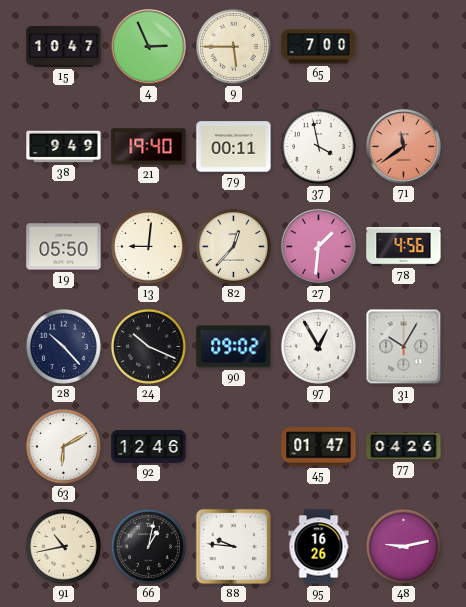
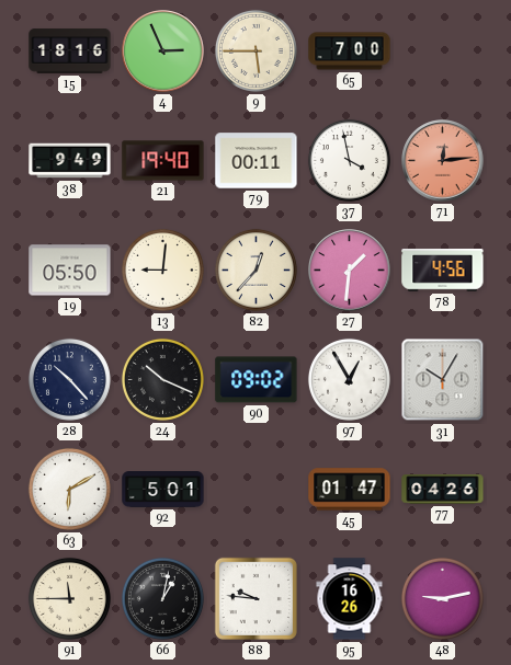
15: 10:47 -> 18:16
71: 11:39 -> 12:14
92: 12:46 -> 5:01
91: 10:43 -> 11:45
